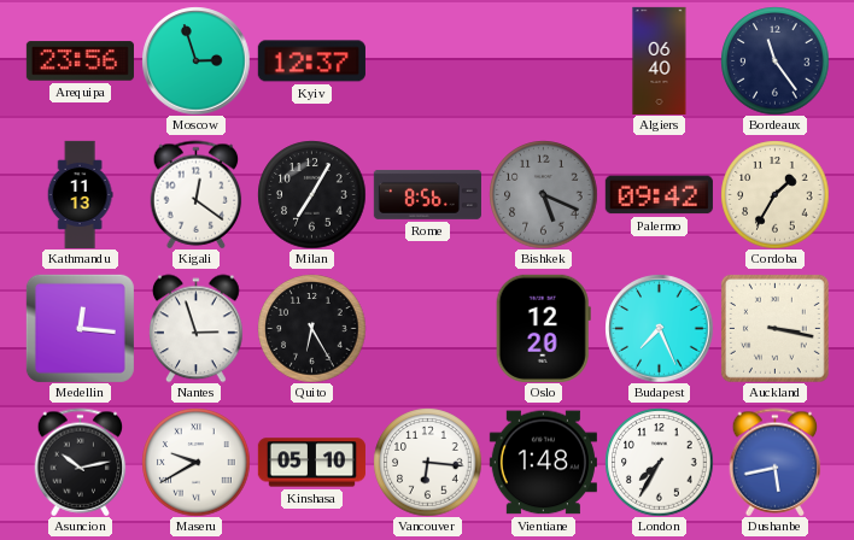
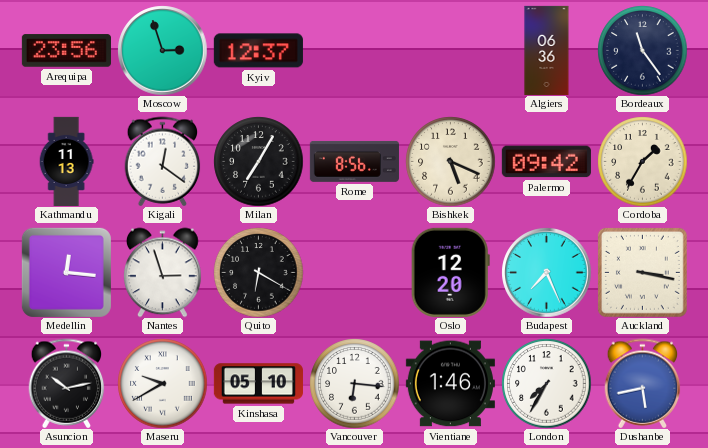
Algiers: 06:40 -> 06:36
Bishkek dial: grey -> cream
Quito: 6:25 -> 6:20
Vientiane: 1:48 -> 1:46
